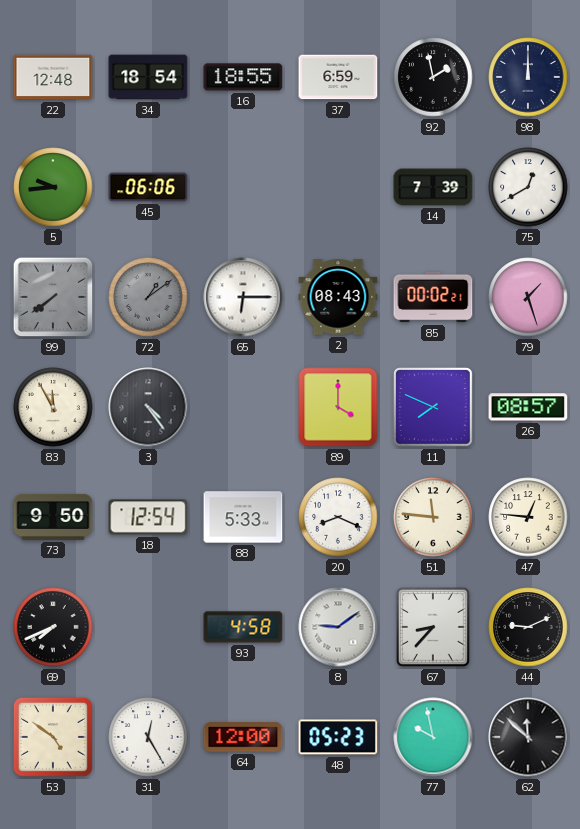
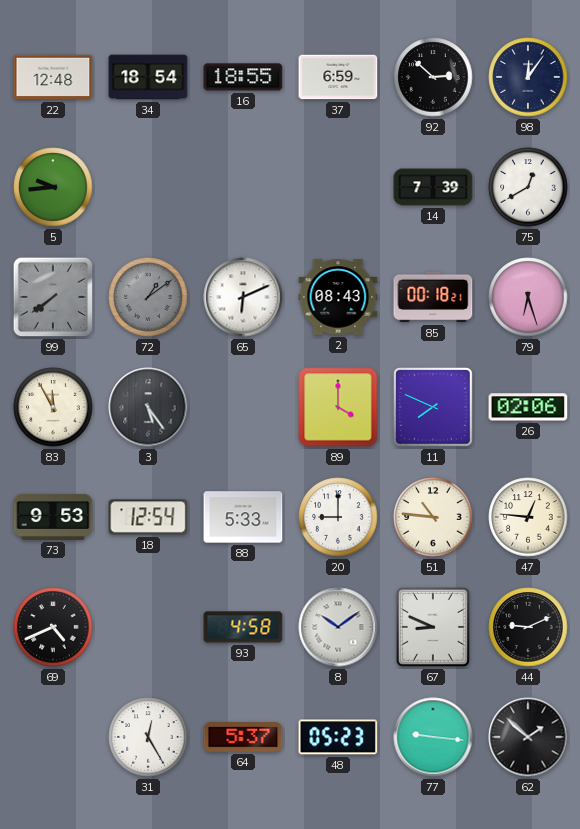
92: 1:58 -> 2:52
98: 12:00 -> 12:06
45: 06:06 -> none
65: 6:15 -> 6:11
85: 00:02 -> 00:18
79: 1:27 -> 6:27
3: 4:24 -> 5:24
26: 08:57 -> 02:06
73: 9:50 -> 9:53
20: 8:19 -> 9:00
51: 11:46 -> 10:46
69: 7:41 -> 4:41
8: 9:09 -> 10:09
67: 8:37 -> 8:49
53: 4:51 -> none
64: 12:00 -> 5:37
77: 9:58 -> 9:16
62: 11:52 -> 1:52
